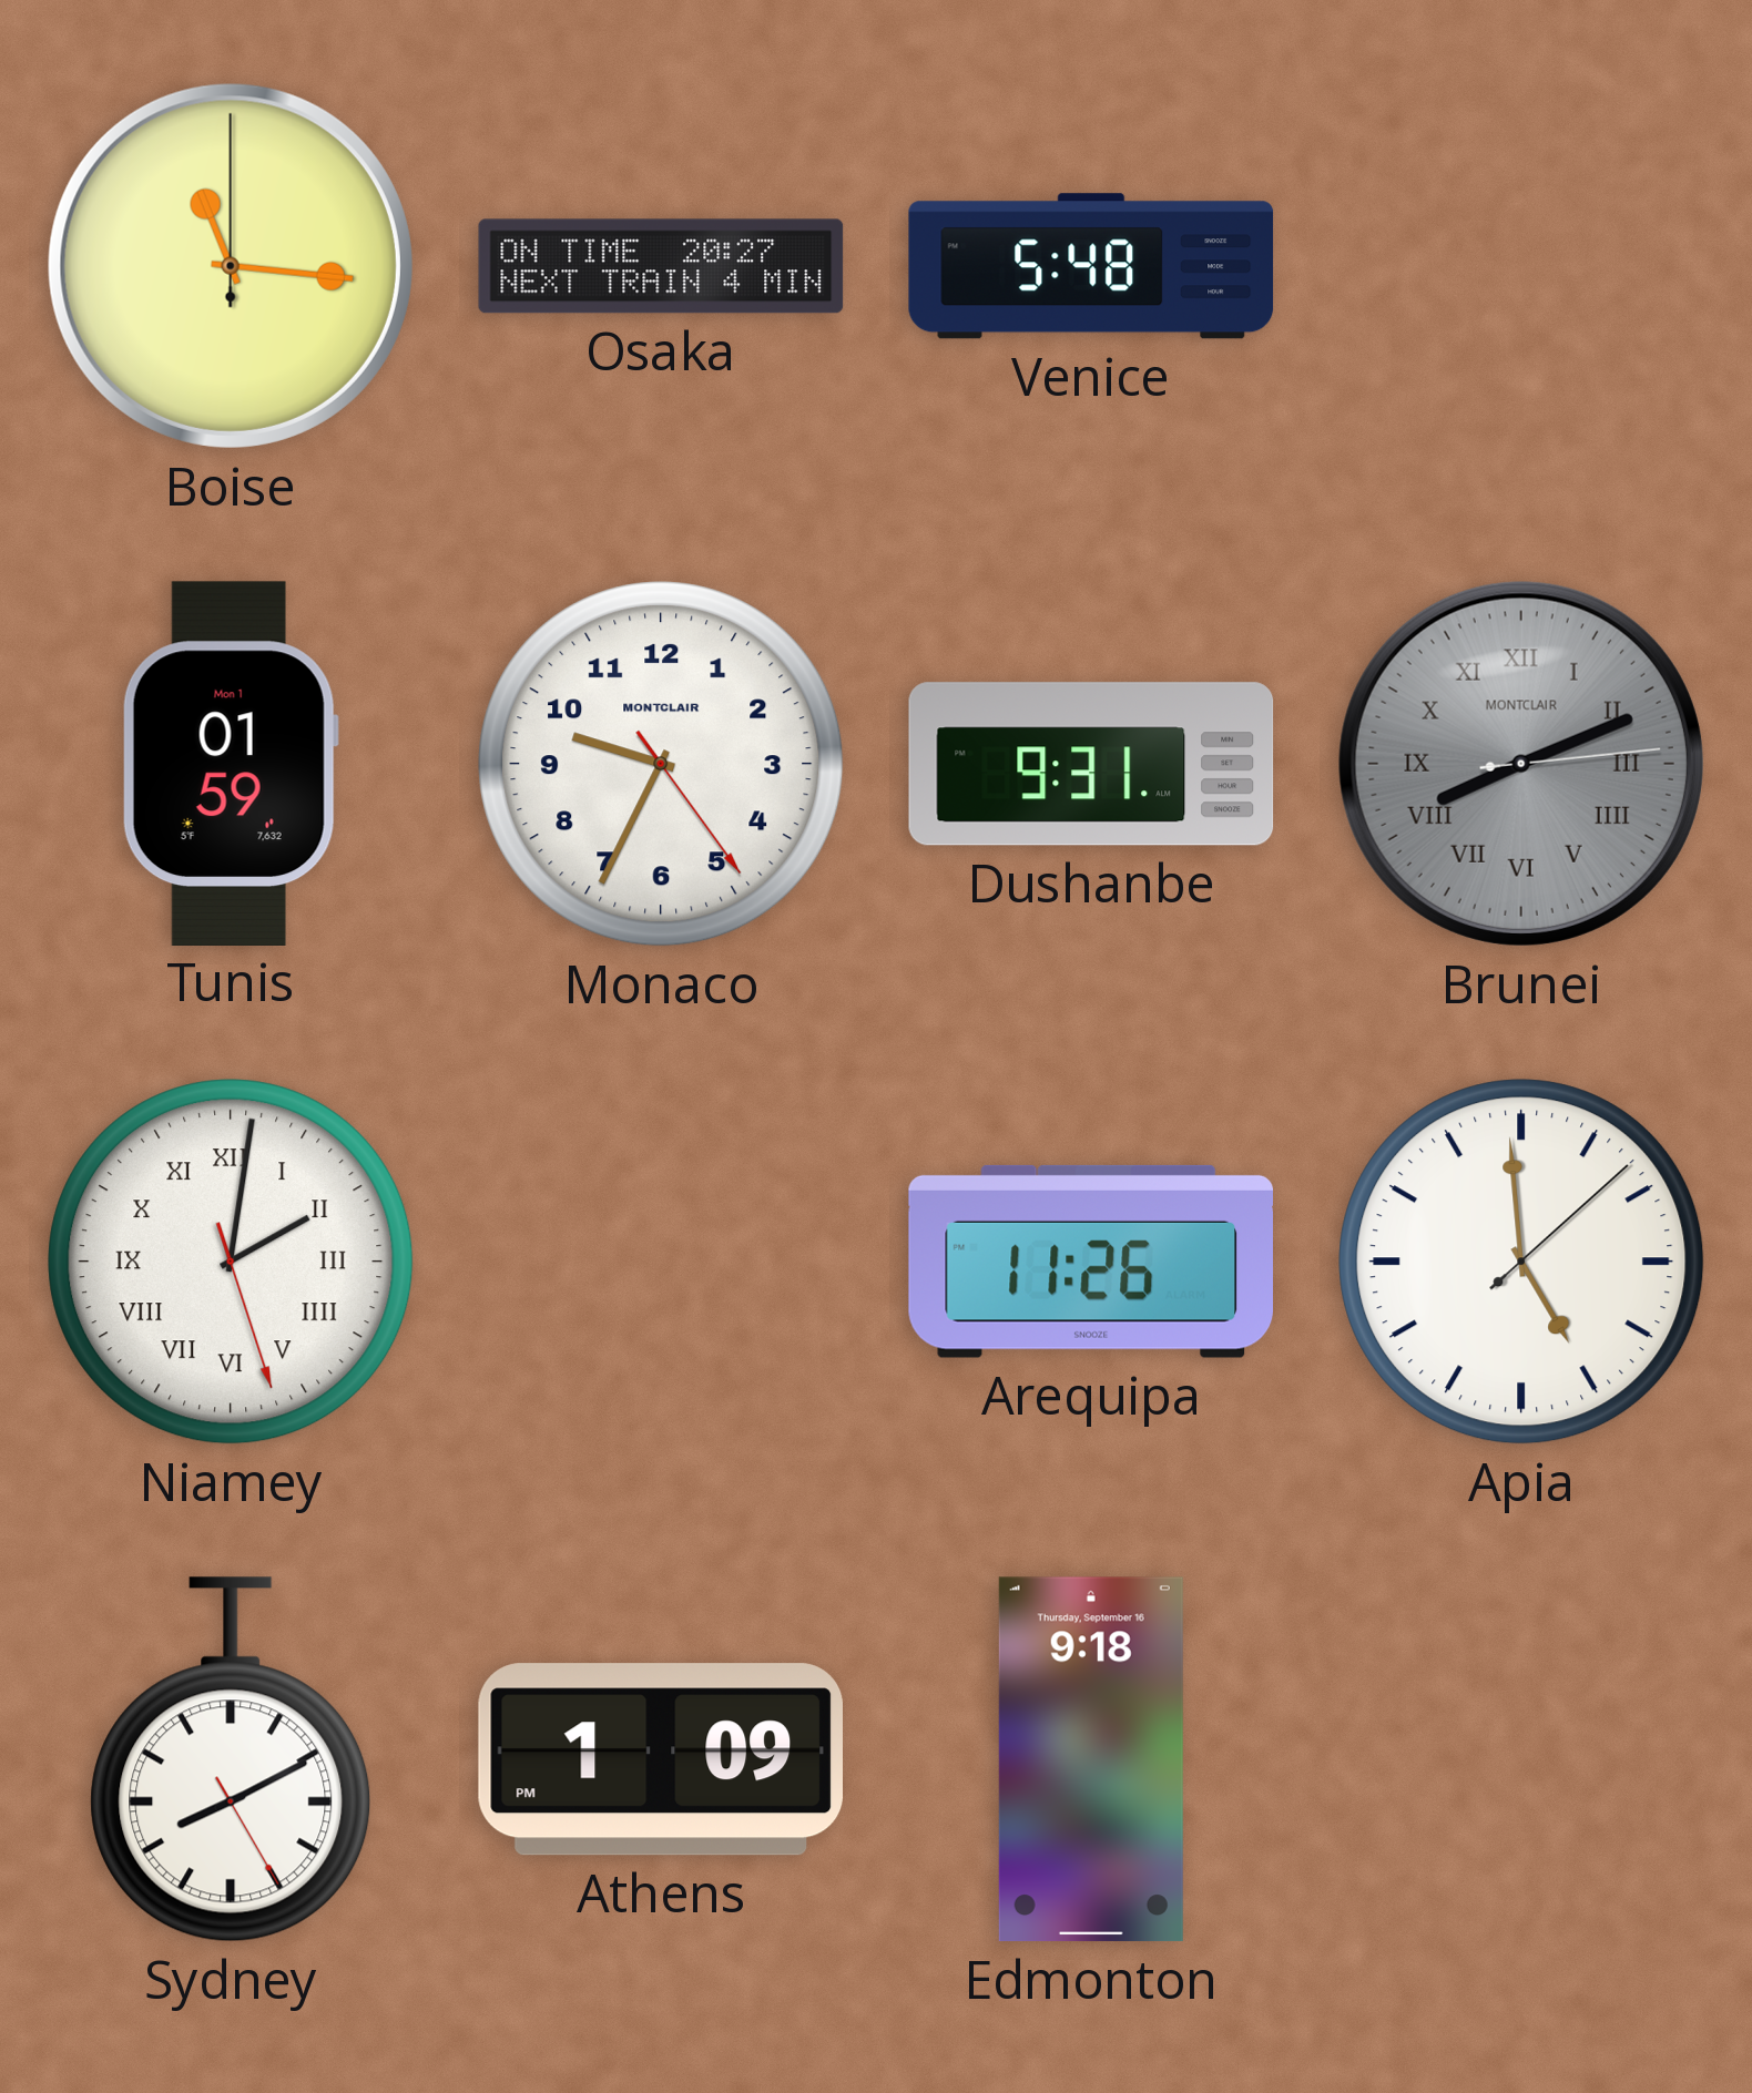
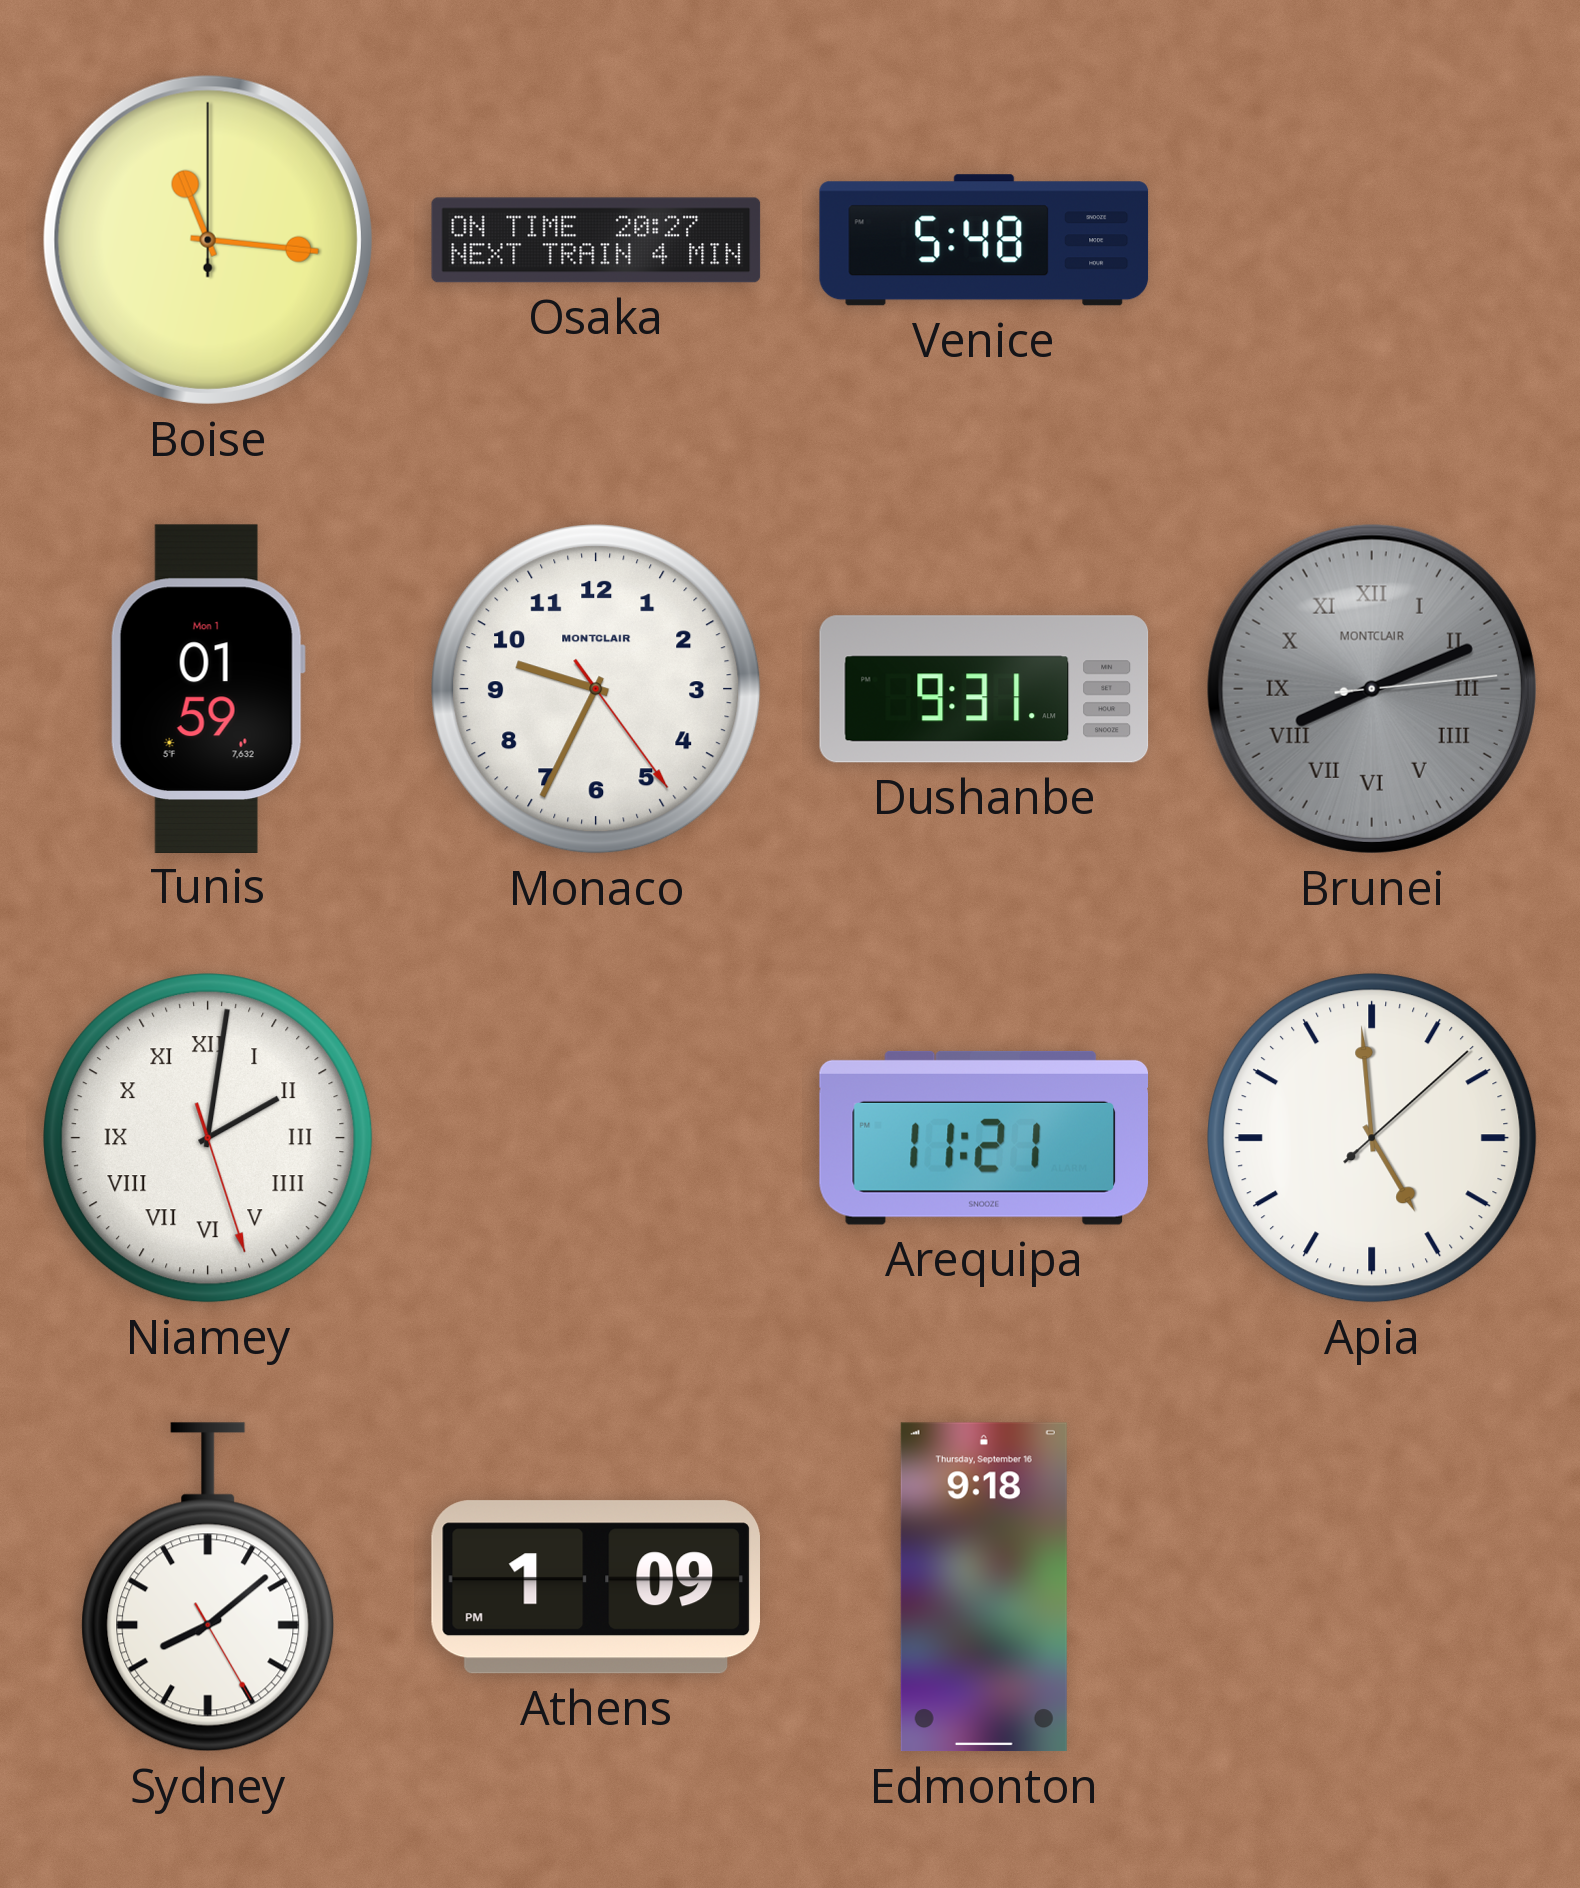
Arequipa: 11:26 -> 11:21
Sydney: 8:10 -> 8:08
